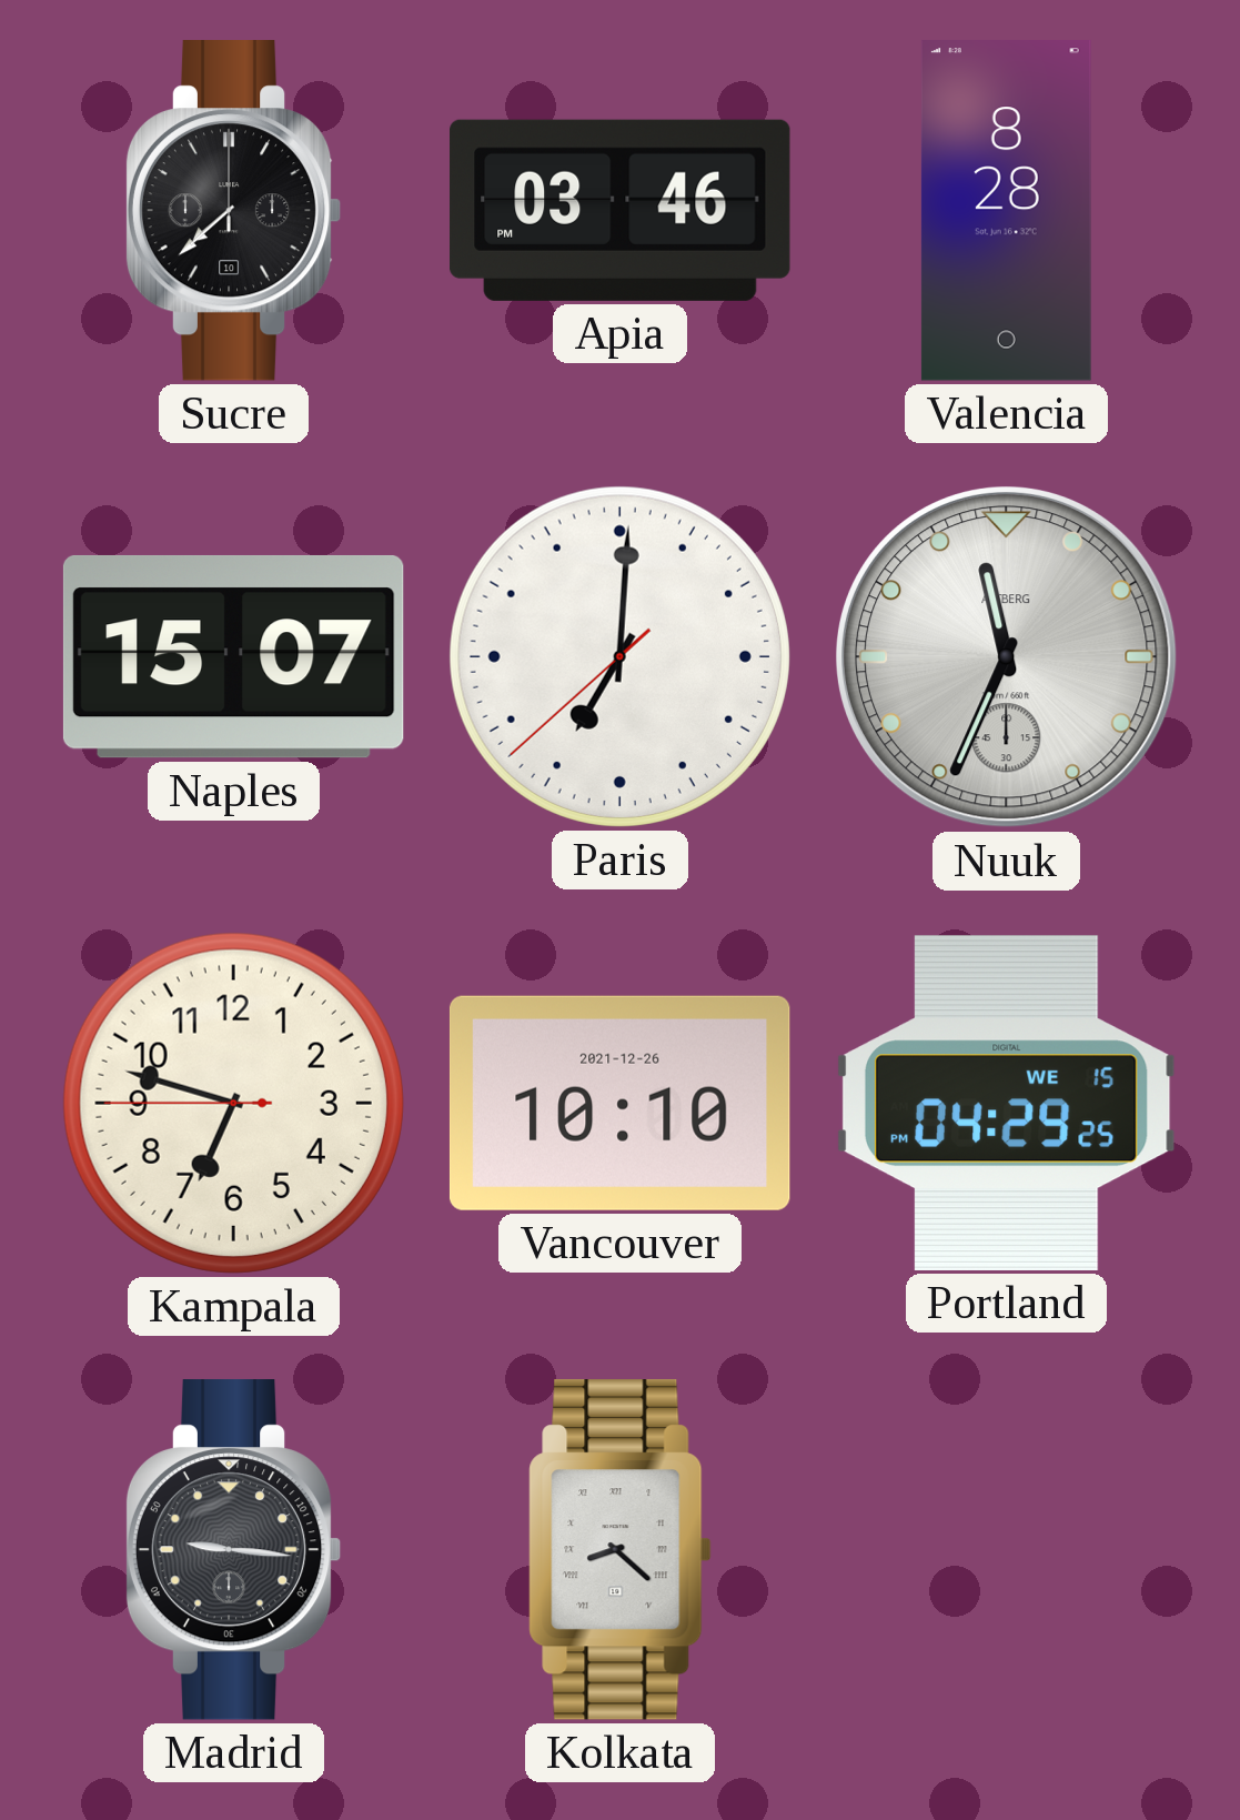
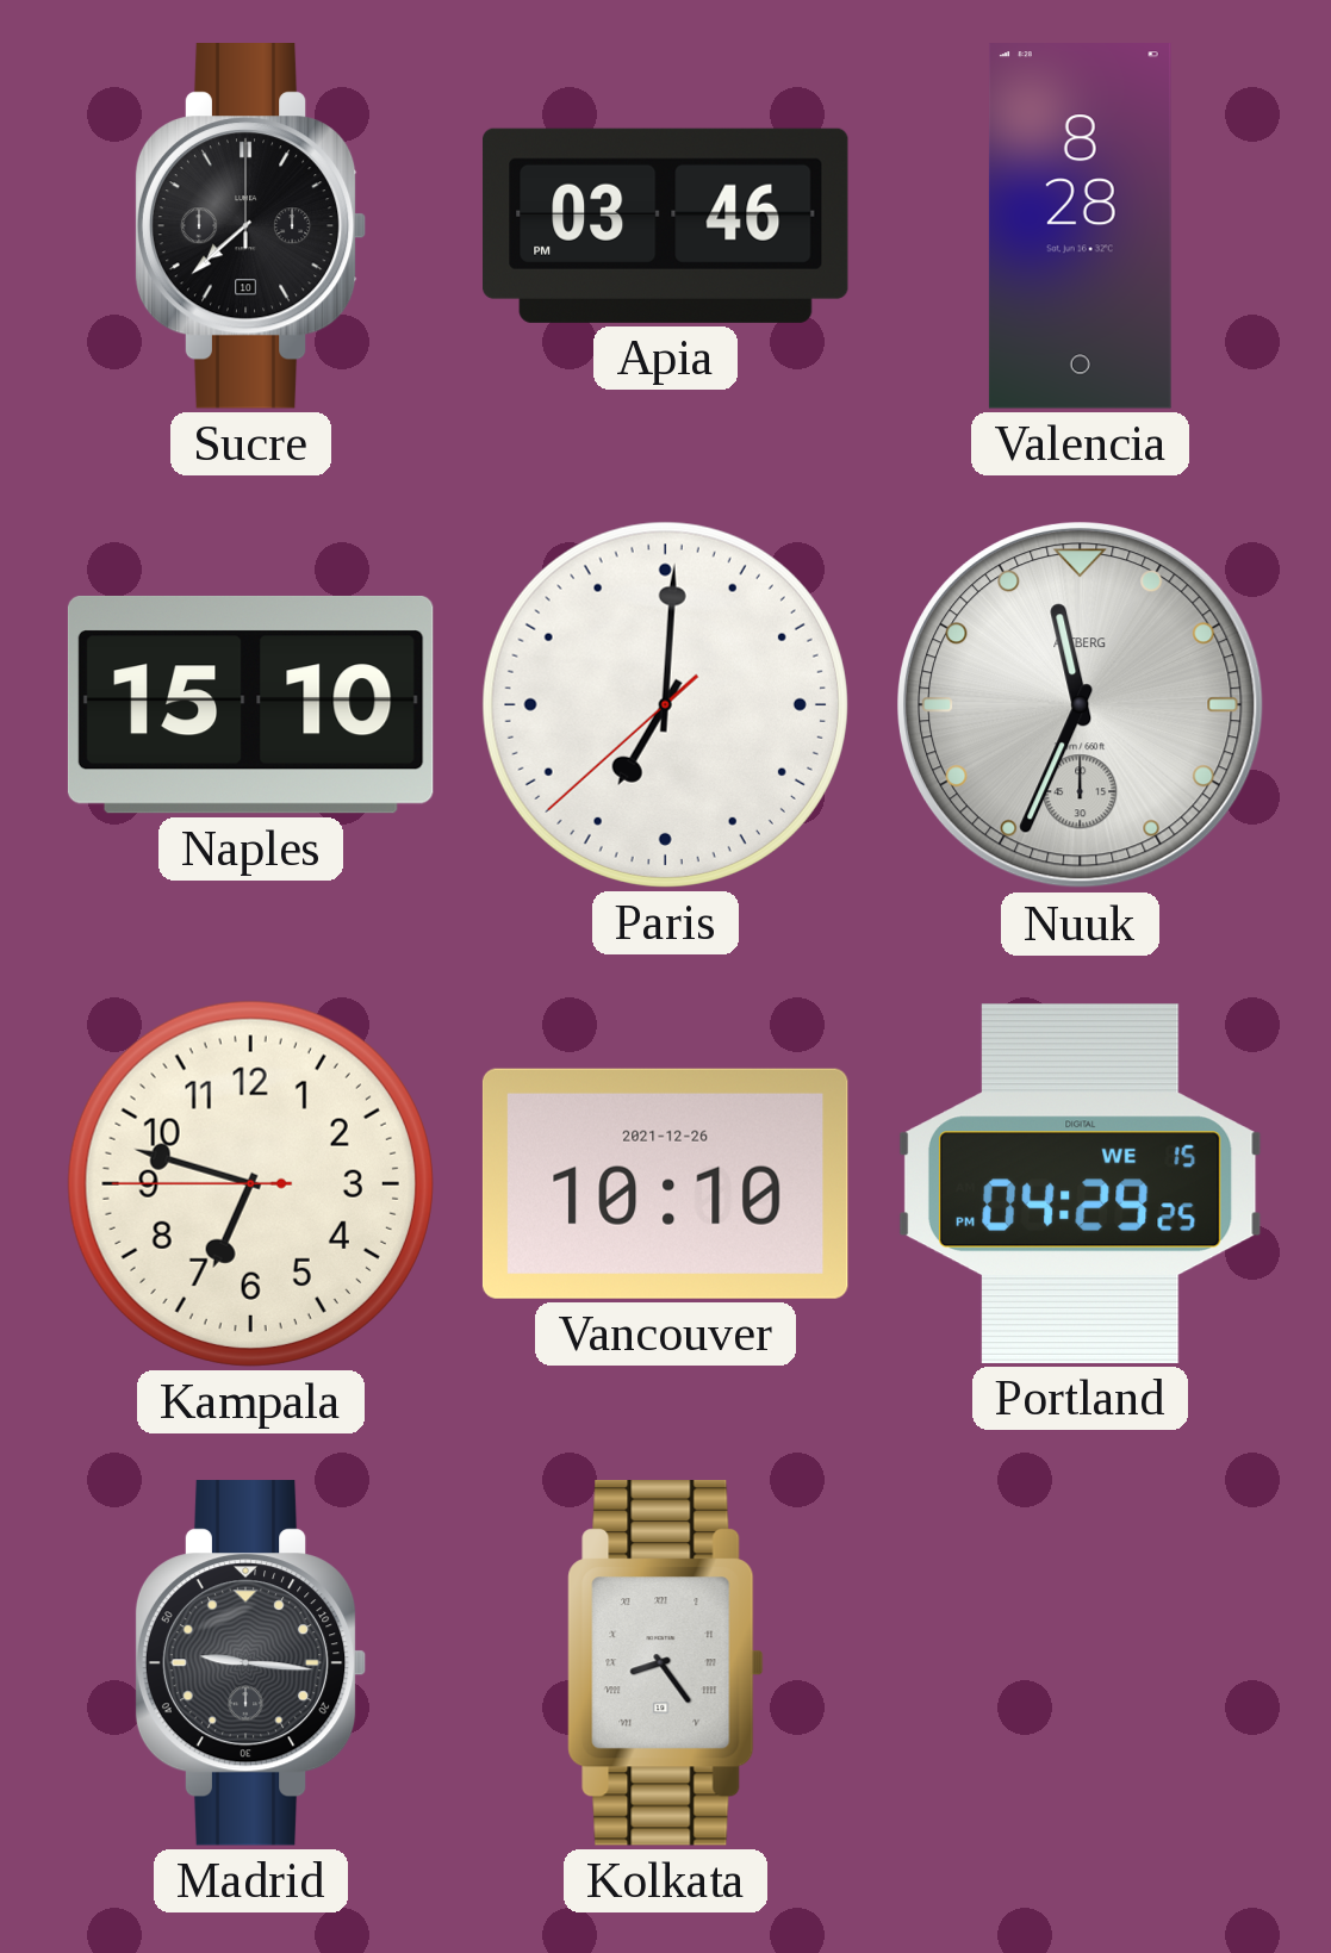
Naples: 15:07 -> 15:10
Kolkata: 8:22 -> 8:24
